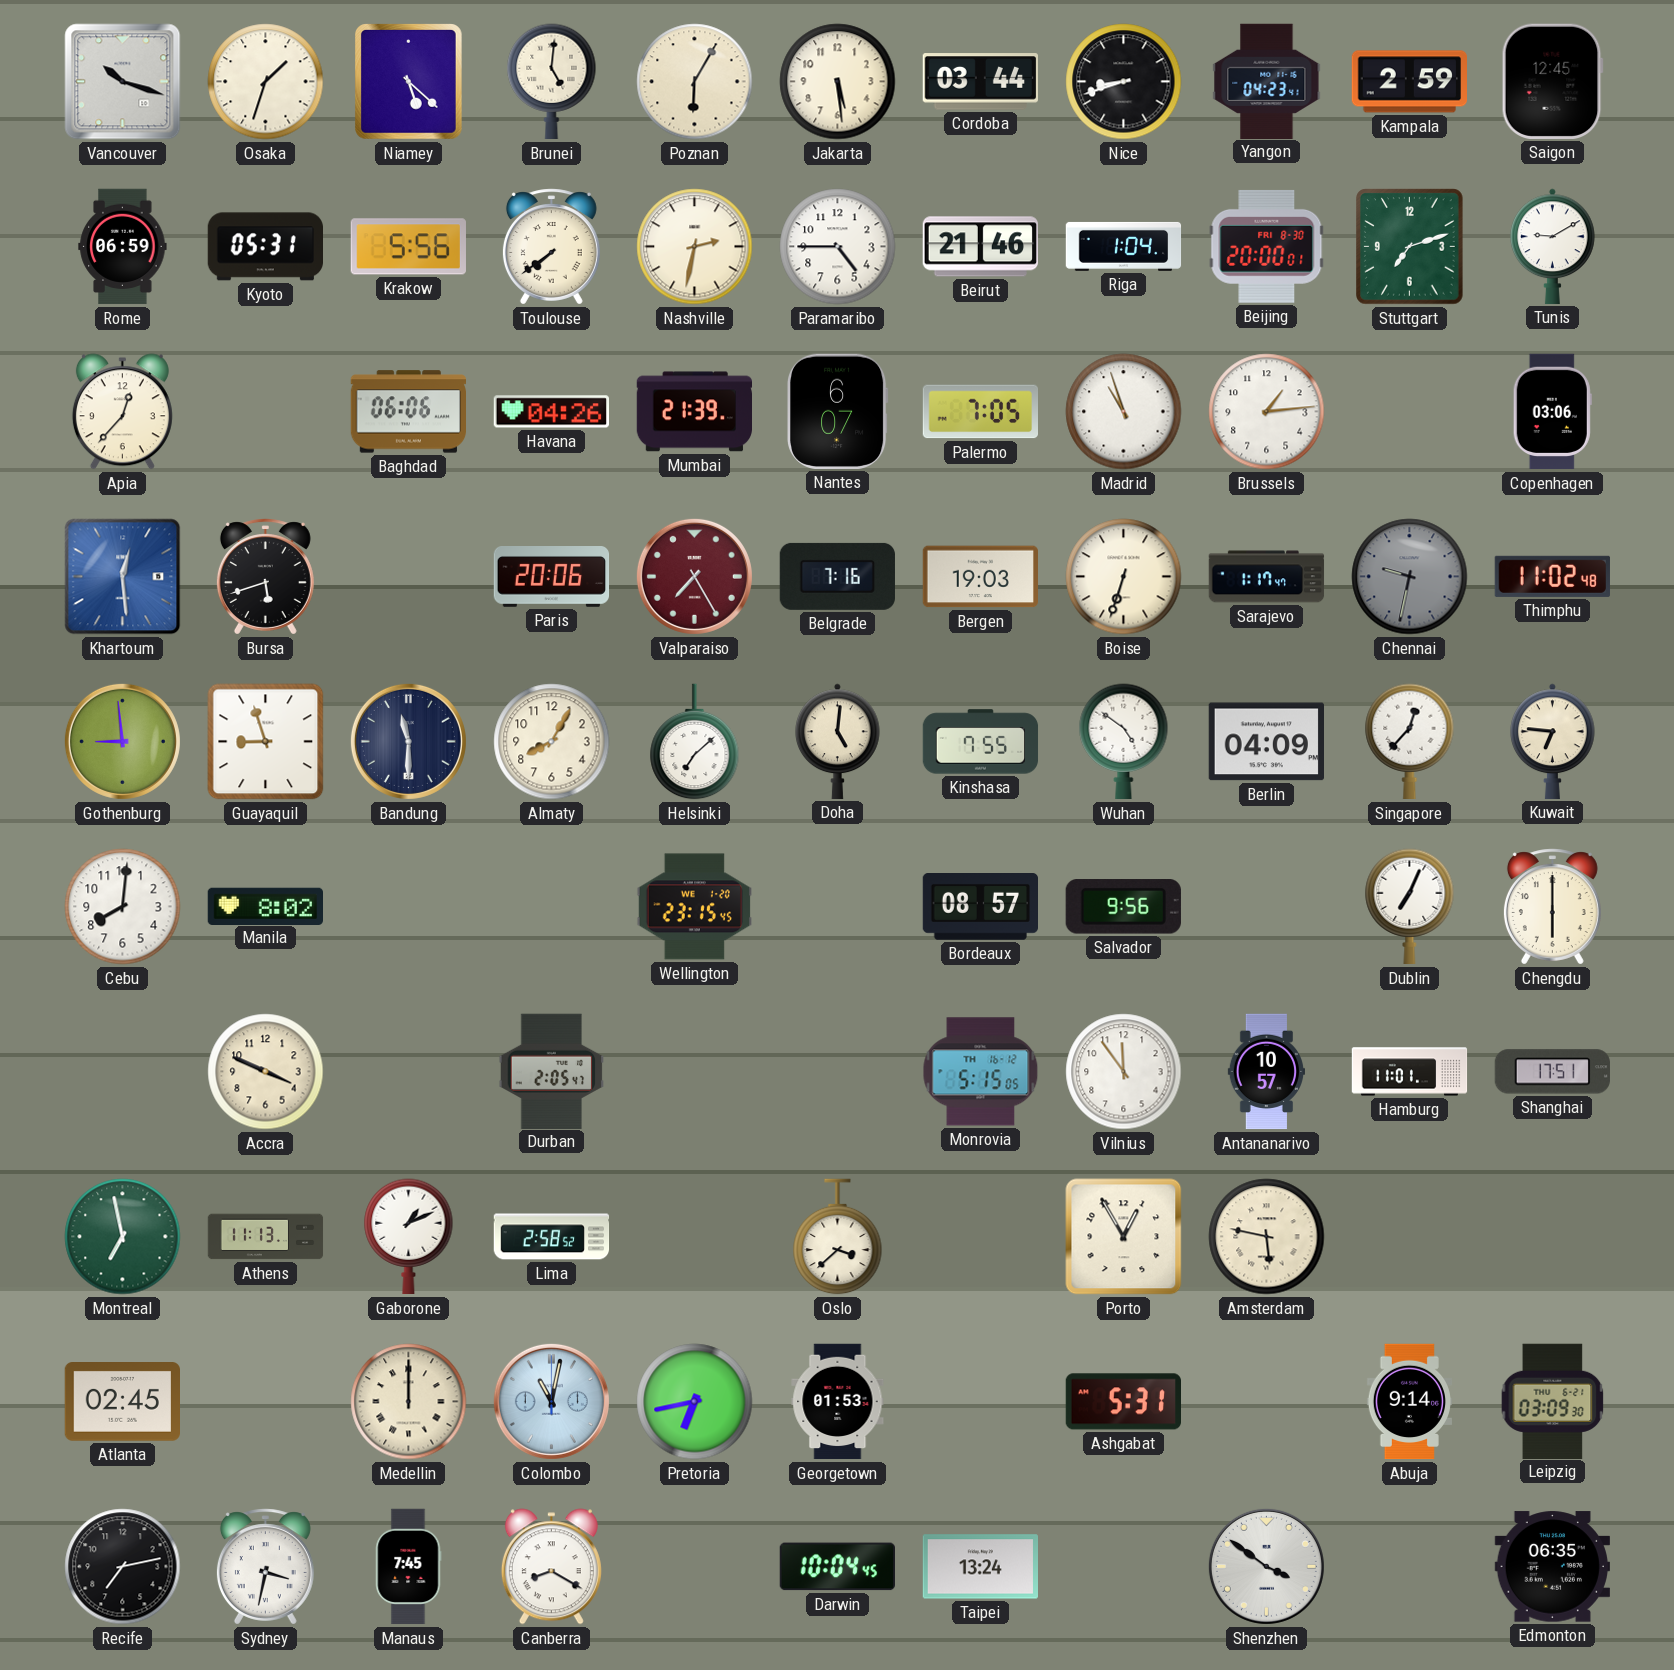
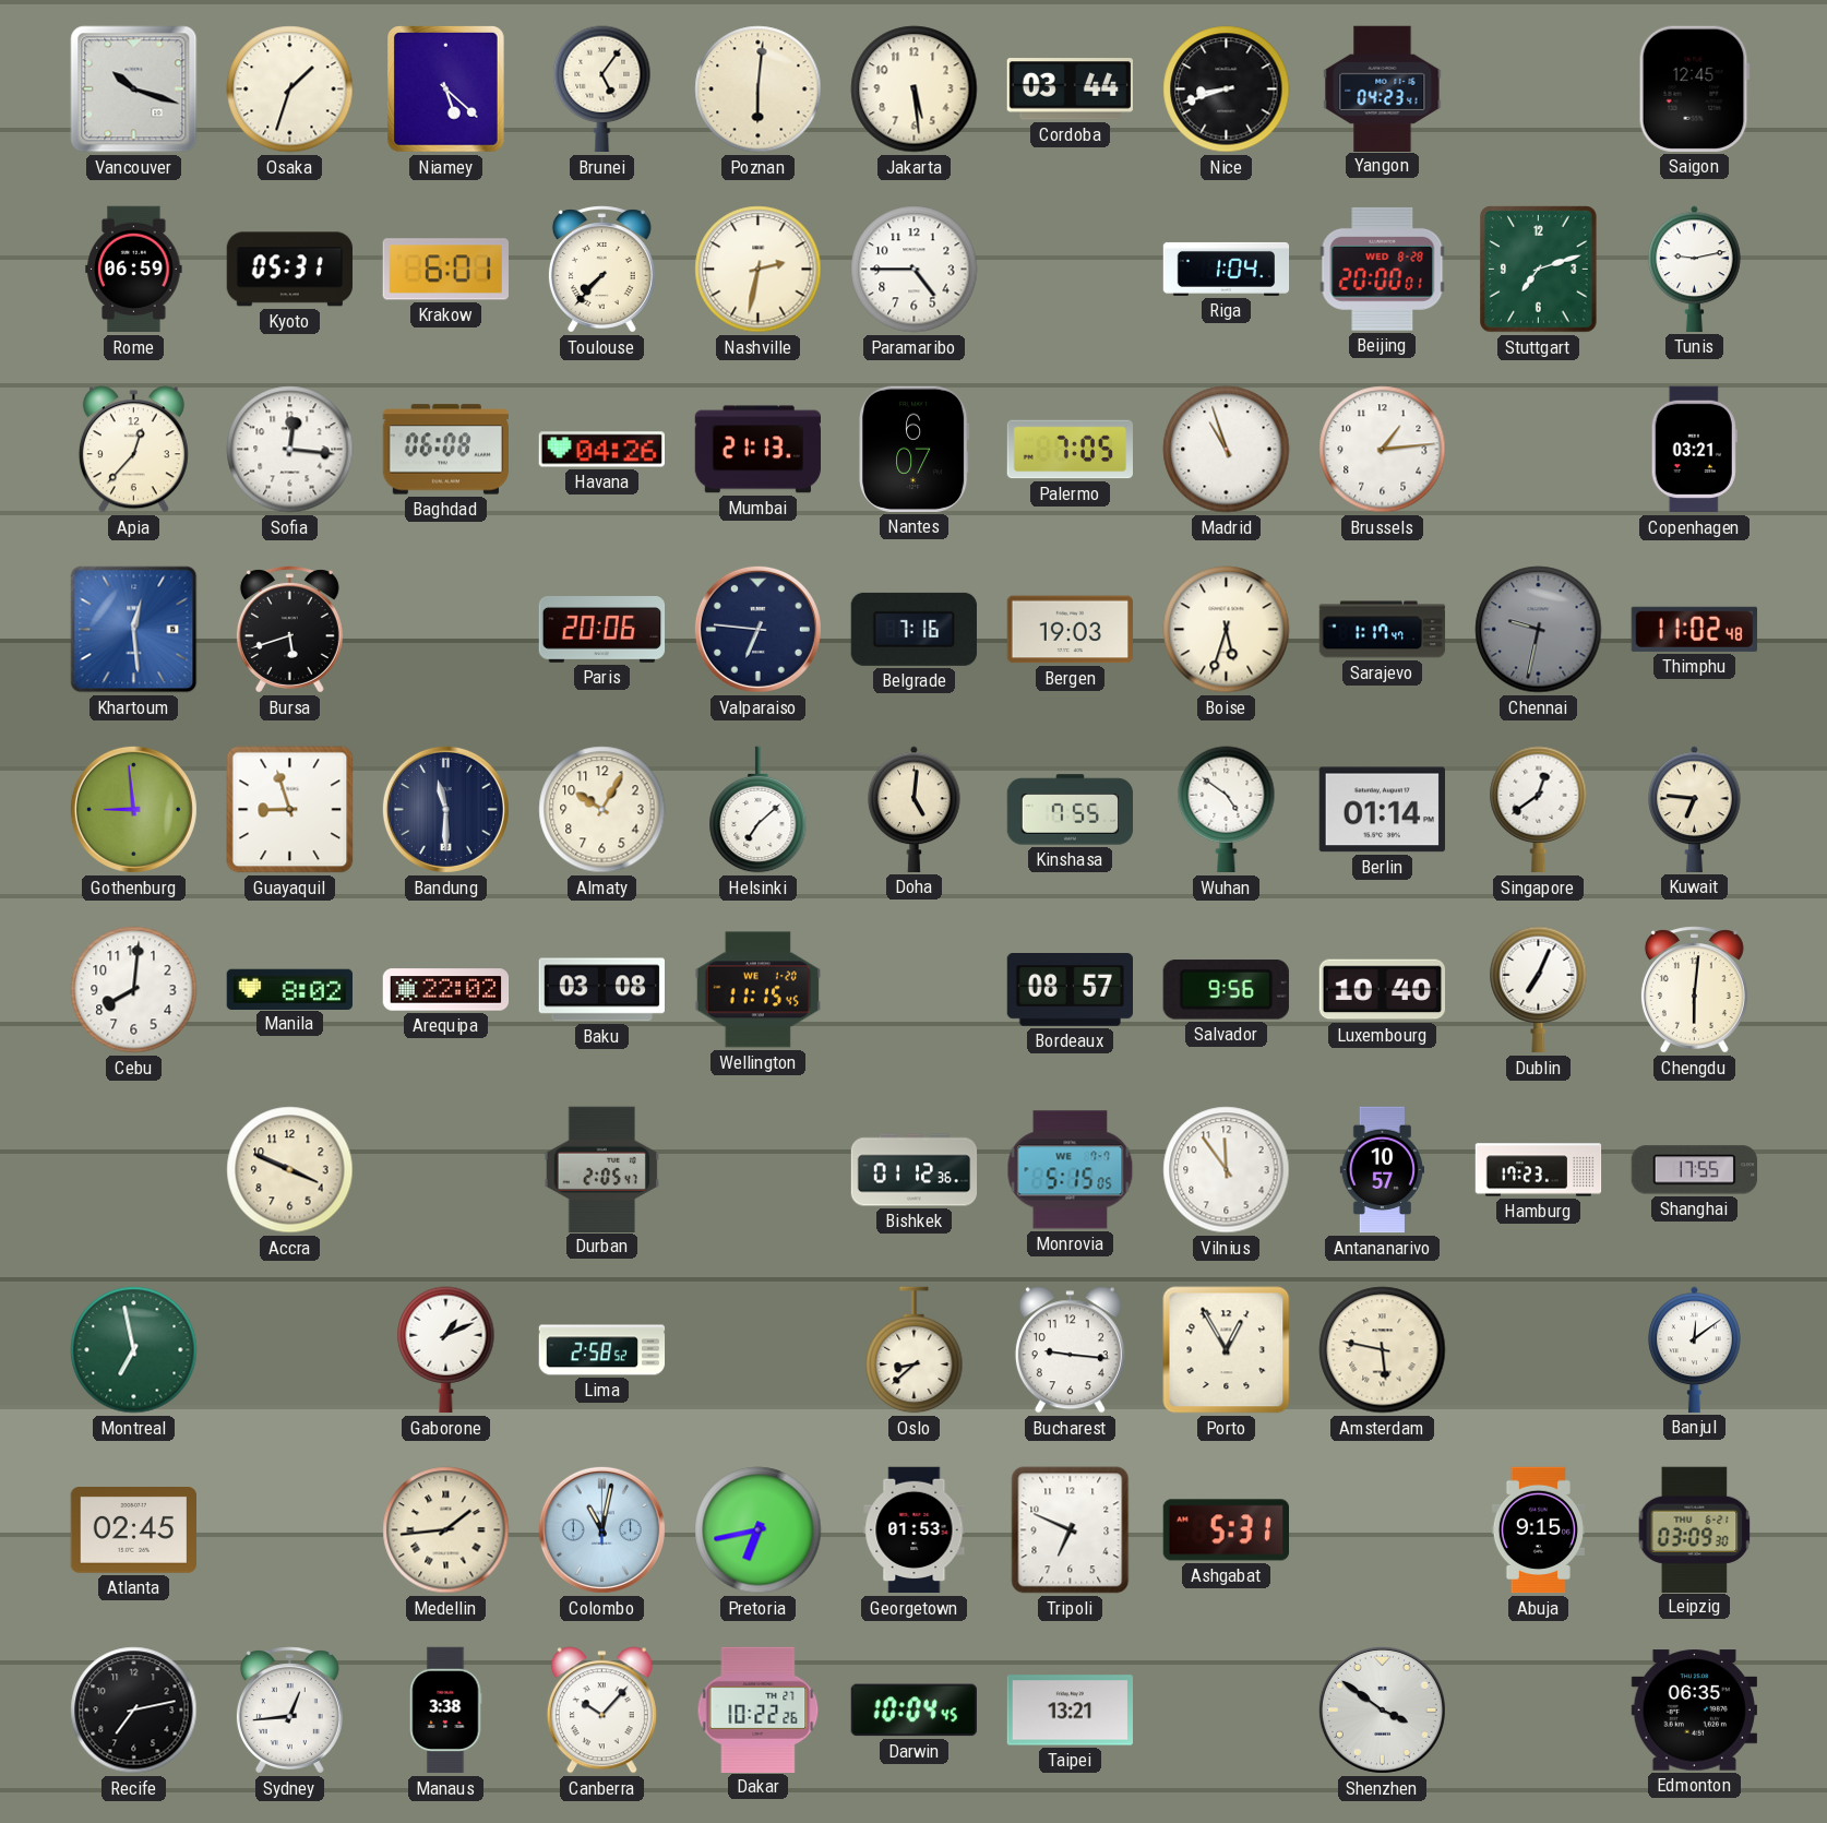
Brunei: 5:01 -> 5:06
Poznan: 6:05 -> 6:01
Kampala: 2:59 -> none
Krakow: 5:56 -> 6:01
Toulouse: 7:39 -> 7:37
Beirut: 21:46 -> none
Beijing date: FRI 8-30 -> WED 8-28
Tunis: 9:10 -> 9:13
Sofia: none -> 12:16
Baghdad: 06:06 -> 06:08
Mumbai: 21:39 -> 21:13
Copenhagen: 03:06 -> 03:21
Valparaiso: 7:25 -> 6:46
Valparaiso dial: burgundy -> navy
Boise: 6:33 -> 5:33
Almaty: 8:05 -> 10:05
Berlin: 04:09 -> 01:14
Singapore: 12:37 -> 12:39
Arequipa: none -> 22:02
Baku: none -> 03:08
Wellington: 23:15 -> 11:15
Luxembourg: none -> 10:40
Chengdu: 6:00 -> 6:01
Bishkek: none -> 01:12
Monrovia date: TH 16-12 -> WE 7-7
Hamburg: 11:01 -> 17:23
Shanghai: 17:51 -> 17:55
Athens: 11:13 -> none
Oslo: 3:38 -> 8:38
Bucharest: none -> 9:16
Banjul: none -> 12:09
Medellin: 12:00 -> 1:44
Tripoli: none -> 6:49
Abuja: 9:14 -> 9:15
Sydney: 3:32 -> 12:44
Manaus: 7:45 -> 3:38
Canberra: 8:20 -> 10:07
Dakar: none -> 10:22
Taipei: 13:24 -> 13:21
